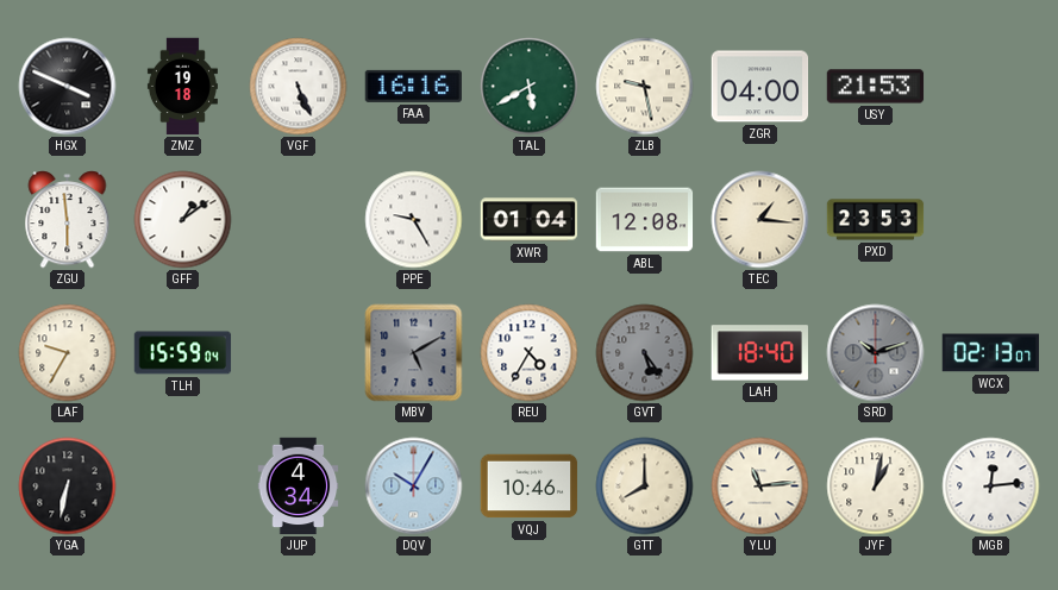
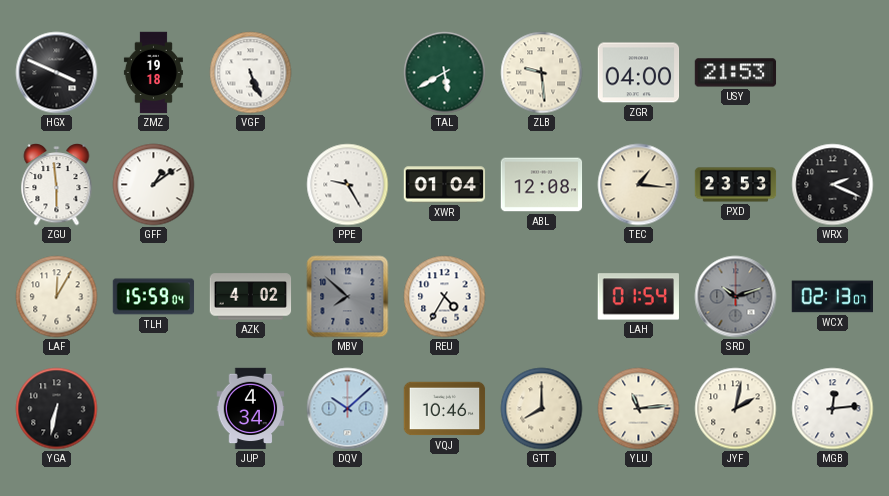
FAA: 16:16 -> none
ZLB: 9:28 -> 9:29
WRX: none -> 2:19
LAF: 9:35 -> 12:05
AZK: none -> 4:02
MBV: 5:10 -> 7:52
GVT: 5:24 -> none
LAH: 18:40 -> 01:54
DQV: 10:05 -> 10:08
JYF: 1:02 -> 2:02
